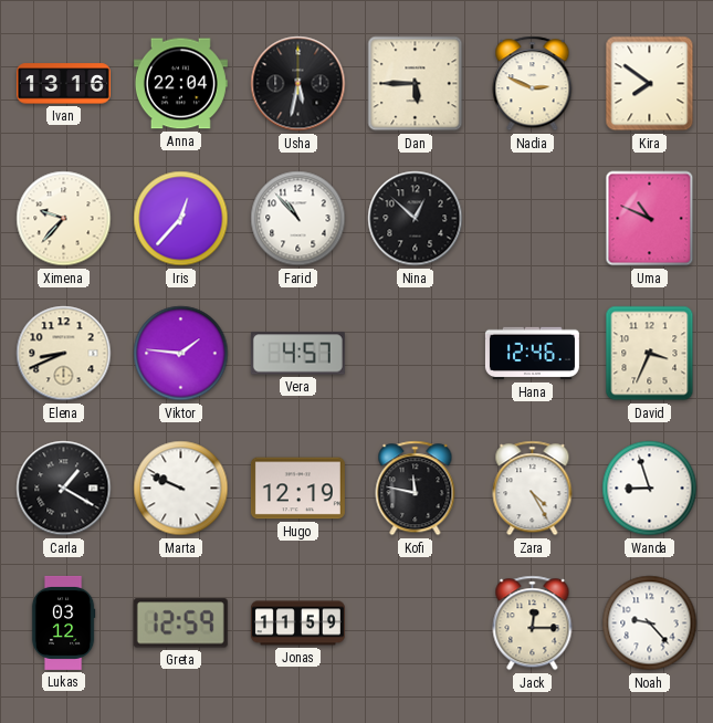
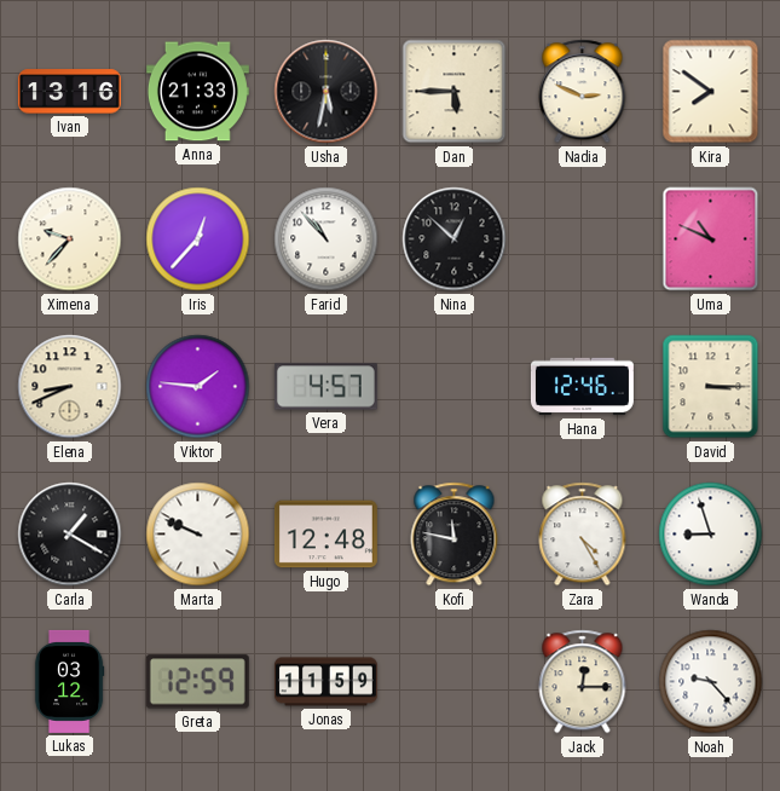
Anna: 22:04 -> 21:33
David: 3:34 -> 3:15
Hugo: 12:19 -> 12:48
